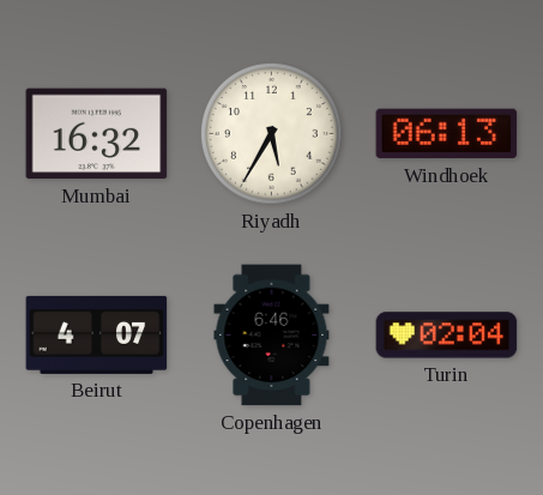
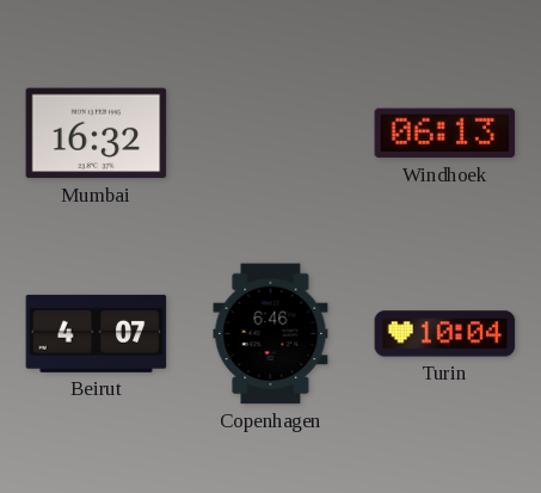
Riyadh: 5:35 -> none
Turin: 02:04 -> 10:04
